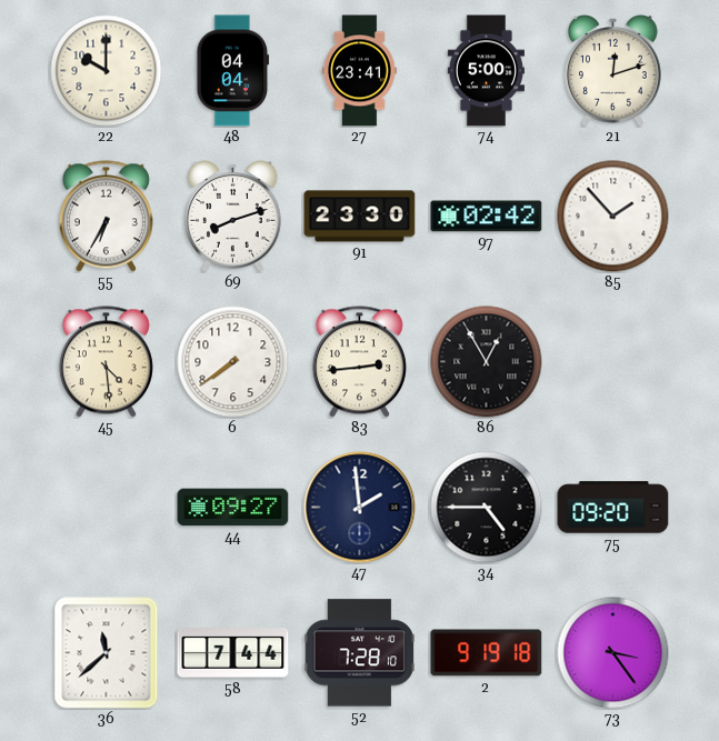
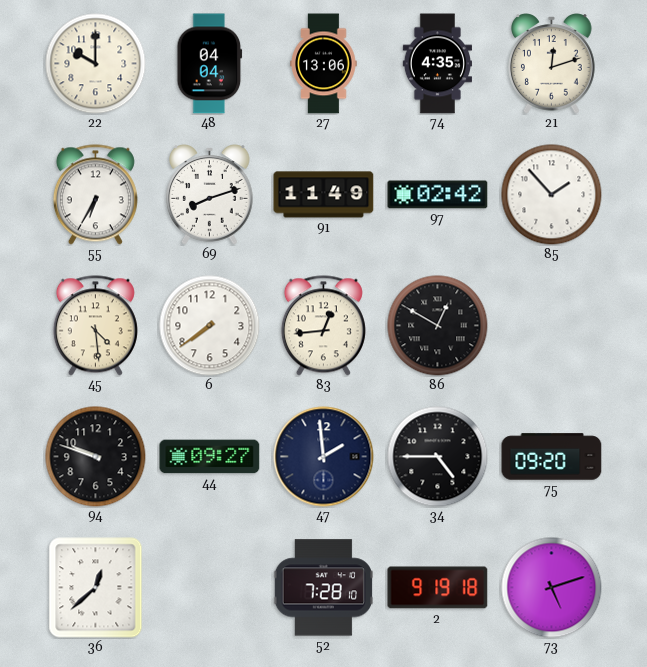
27: 23:41 -> 13:06
74: 5:00 -> 4:35
91: 23:30 -> 11:49
83: 2:44 -> 12:44
86: 12:55 -> 12:50
94: none -> 9:48
36: 11:38 -> 12:38
58: 7:44 -> none
73: 3:24 -> 5:12
